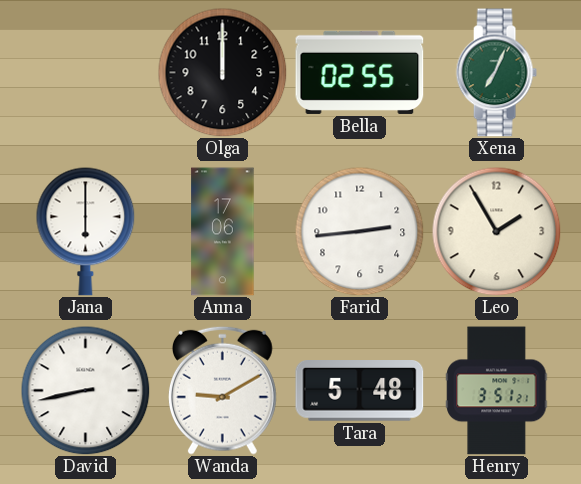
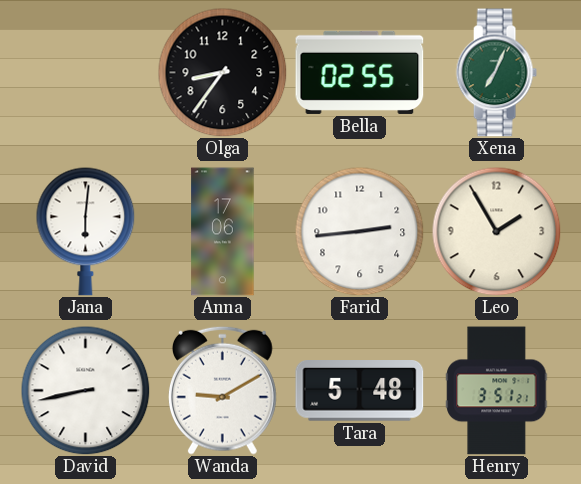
Olga: 12:00 -> 8:36
Jana: 6:00 -> 6:01
